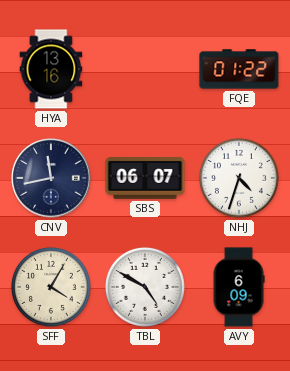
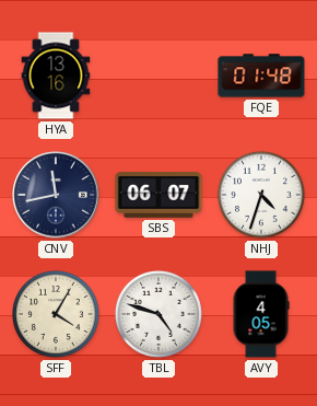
FQE: 01:22 -> 01:48
TBL: 4:50 -> 4:48
AVY: 6:09 -> 4:05
